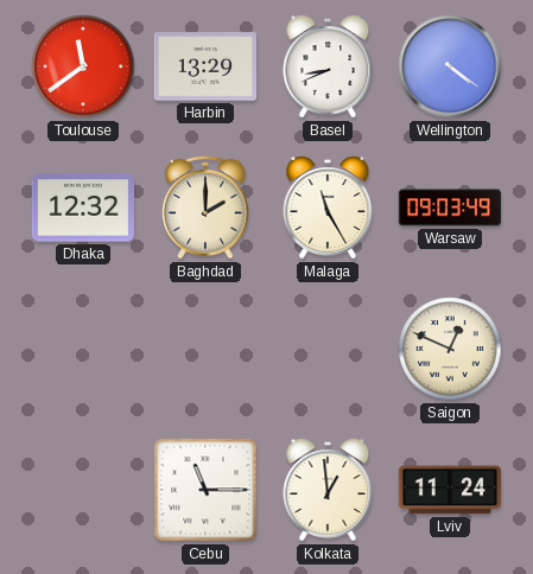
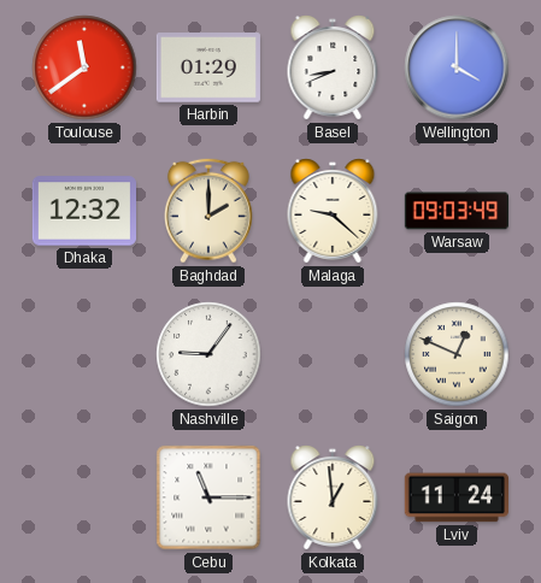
Harbin: 13:29 -> 01:29
Wellington: 4:21 -> 4:00
Malaga: 11:25 -> 9:22
Nashville: none -> 9:06
